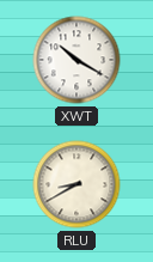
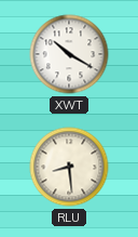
RLU: 8:40 -> 8:29
